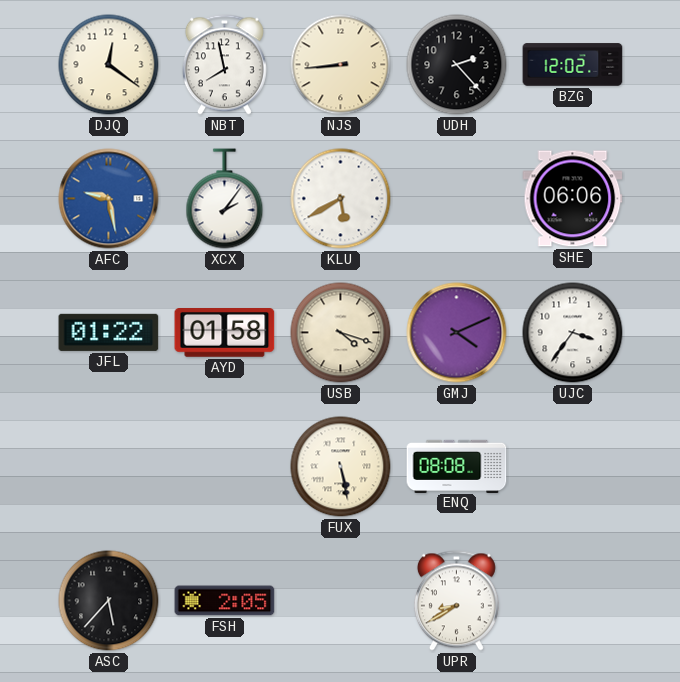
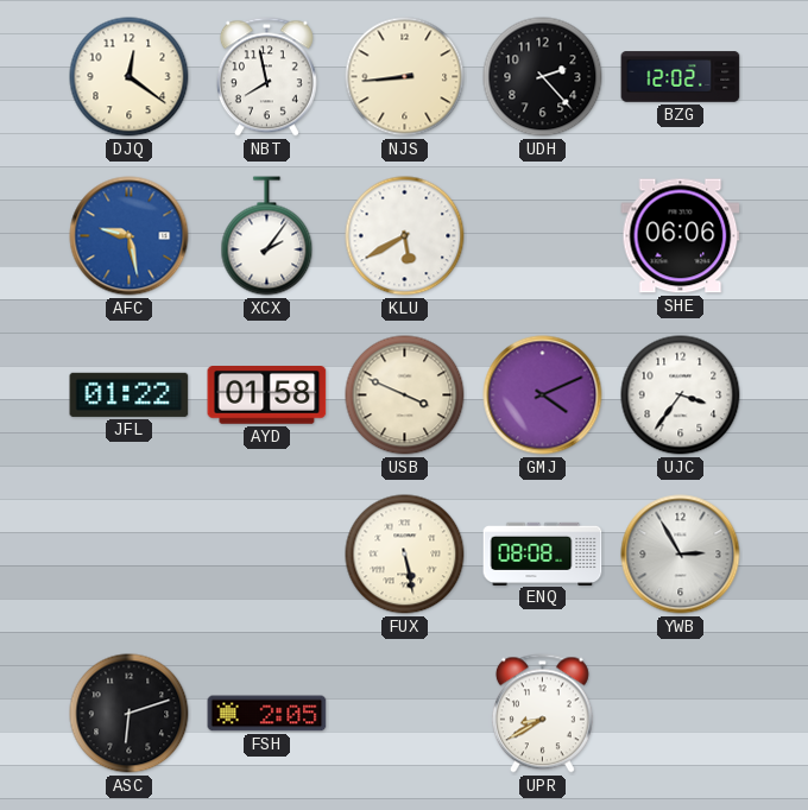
USB: 4:18 -> 3:49
YWB: none -> 2:55
ASC: 5:37 -> 6:12
